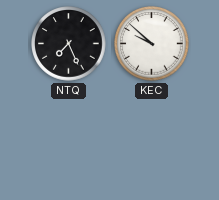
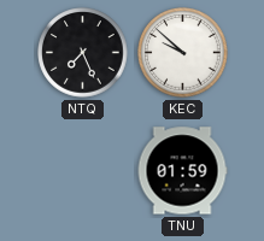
TNU: none -> 01:59
